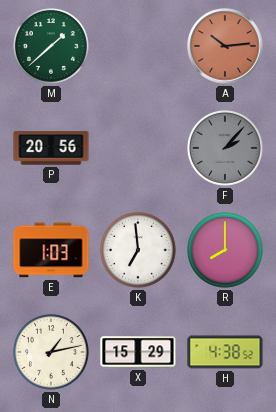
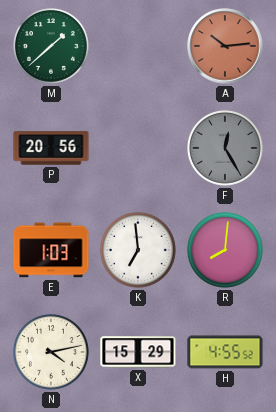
F: 2:07 -> 12:25
R: 8:00 -> 8:01
N: 1:13 -> 4:13
H: 4:38 -> 4:55
